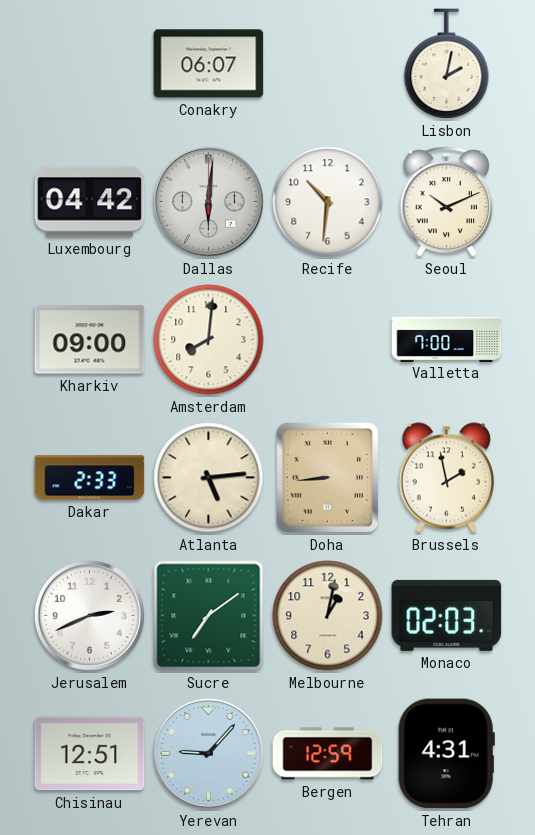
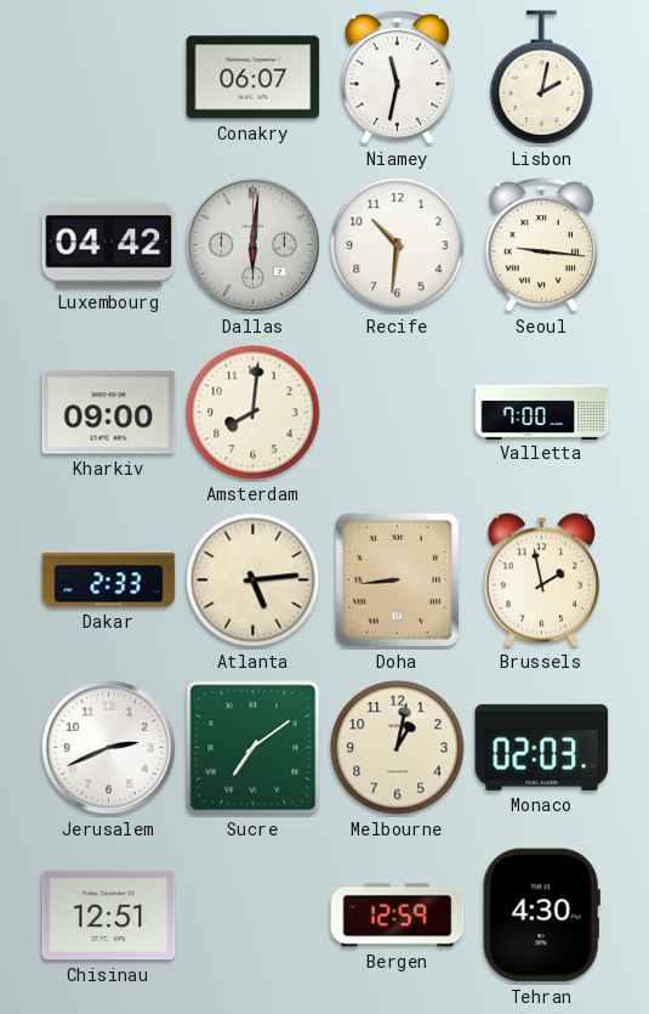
Niamey: none -> 11:32
Seoul: 10:11 -> 9:16
Yerevan: 9:07 -> none
Tehran: 4:31 -> 4:30
